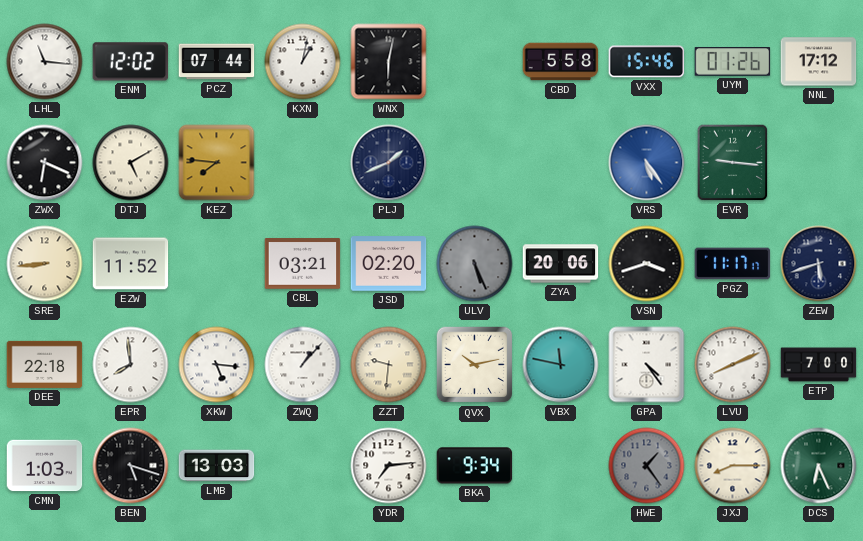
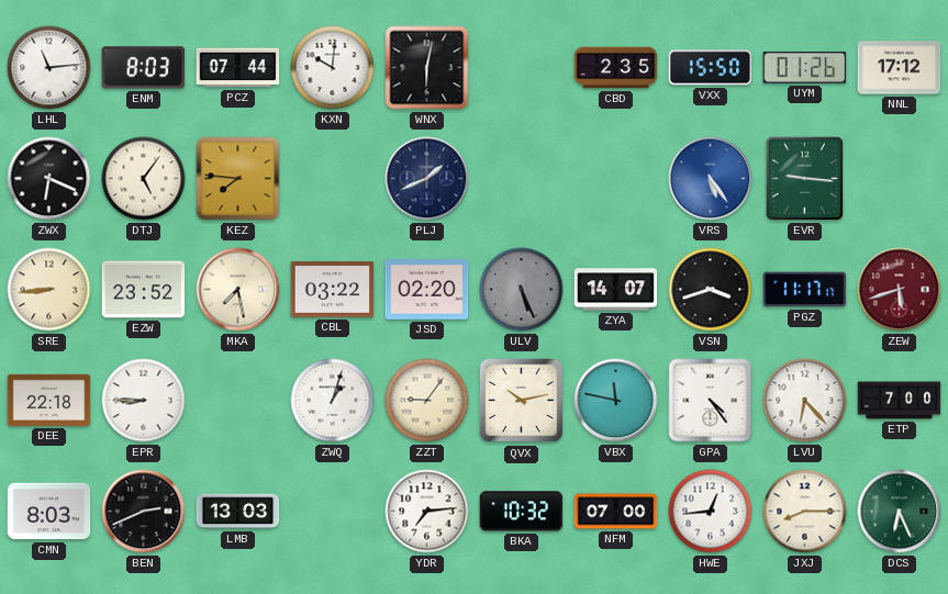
LHL: 11:16 -> 11:14
ENM: 12:02 -> 8:03
KXN: 1:02 -> 10:01
CBD: 5:58 -> 2:35
VXX: 15:46 -> 15:50
DTJ: 5:10 -> 5:06
EZW: 11:52 -> 23:52
MKA: none -> 7:28
CBL: 03:21 -> 03:22
ZYA: 20:06 -> 14:07
ZEW dial: navy -> burgundy
EPR: 7:59 -> 8:45
XKW: 5:16 -> none
ZWQ: 1:07 -> 1:03
ZZT: 9:31 -> 9:06
LVU: 8:11 -> 6:23
CMN: 1:03 -> 8:03
BEN: 5:18 -> 2:41
BKA: 9:34 -> 10:32
NFM: none -> 07:00
HWE: 1:24 -> 12:44
HWE dial: grey -> white
